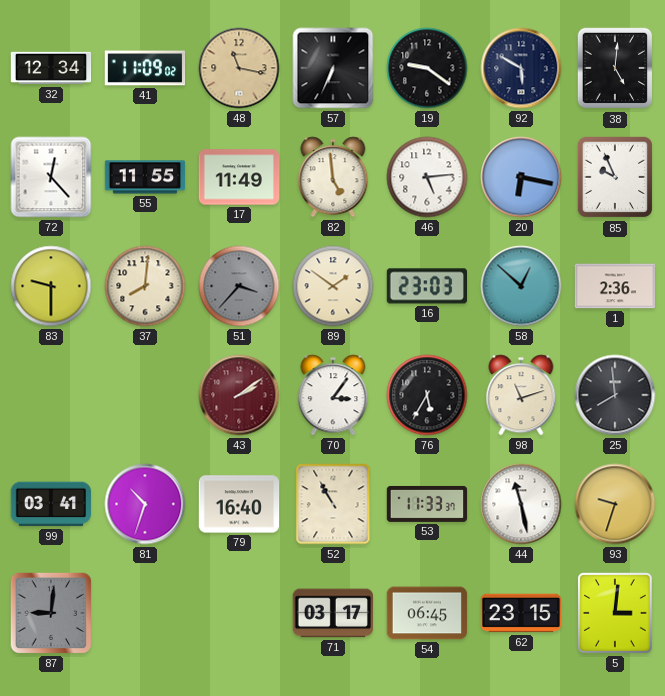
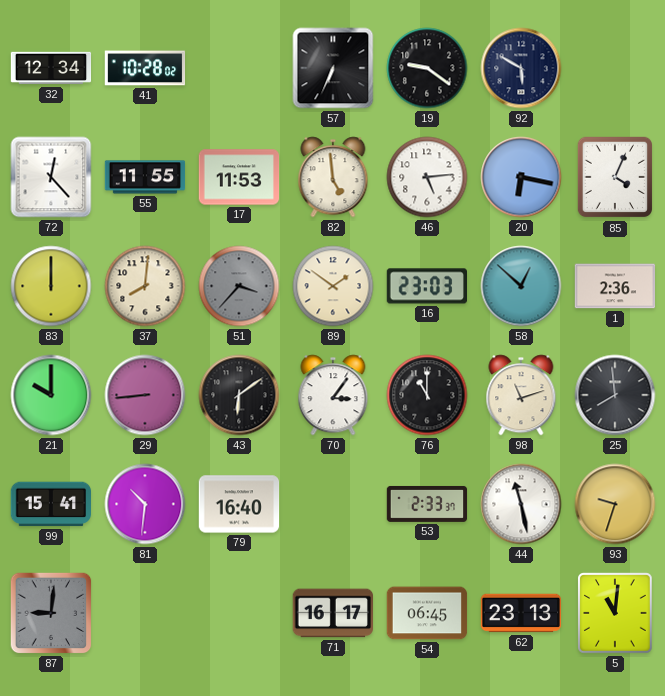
41: 11:09 -> 10:28
48: 11:17 -> none
38: 5:01 -> none
17: 11:49 -> 11:53
85: 9:56 -> 4:04
83: 9:30 -> 12:00
21: none -> 10:00
29: none -> 8:44
43: 2:09 -> 6:09
43 dial: burgundy -> black
76: 5:35 -> 11:00
99: 03:41 -> 15:41
81: 10:33 -> 10:31
52: 10:55 -> none
53: 11:33 -> 2:33
71: 03:17 -> 16:17
62: 23:15 -> 23:13
5: 3:01 -> 11:01
